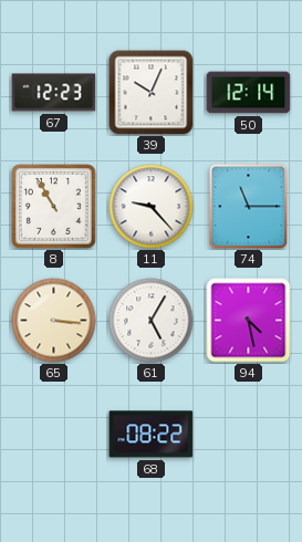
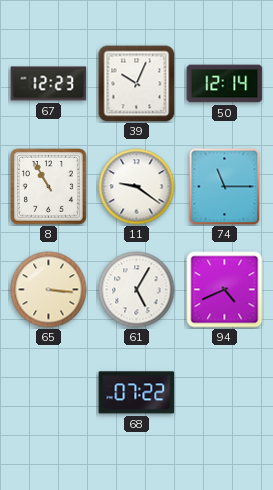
11: 9:23 -> 9:21
94: 4:28 -> 4:41
68: 08:22 -> 07:22
